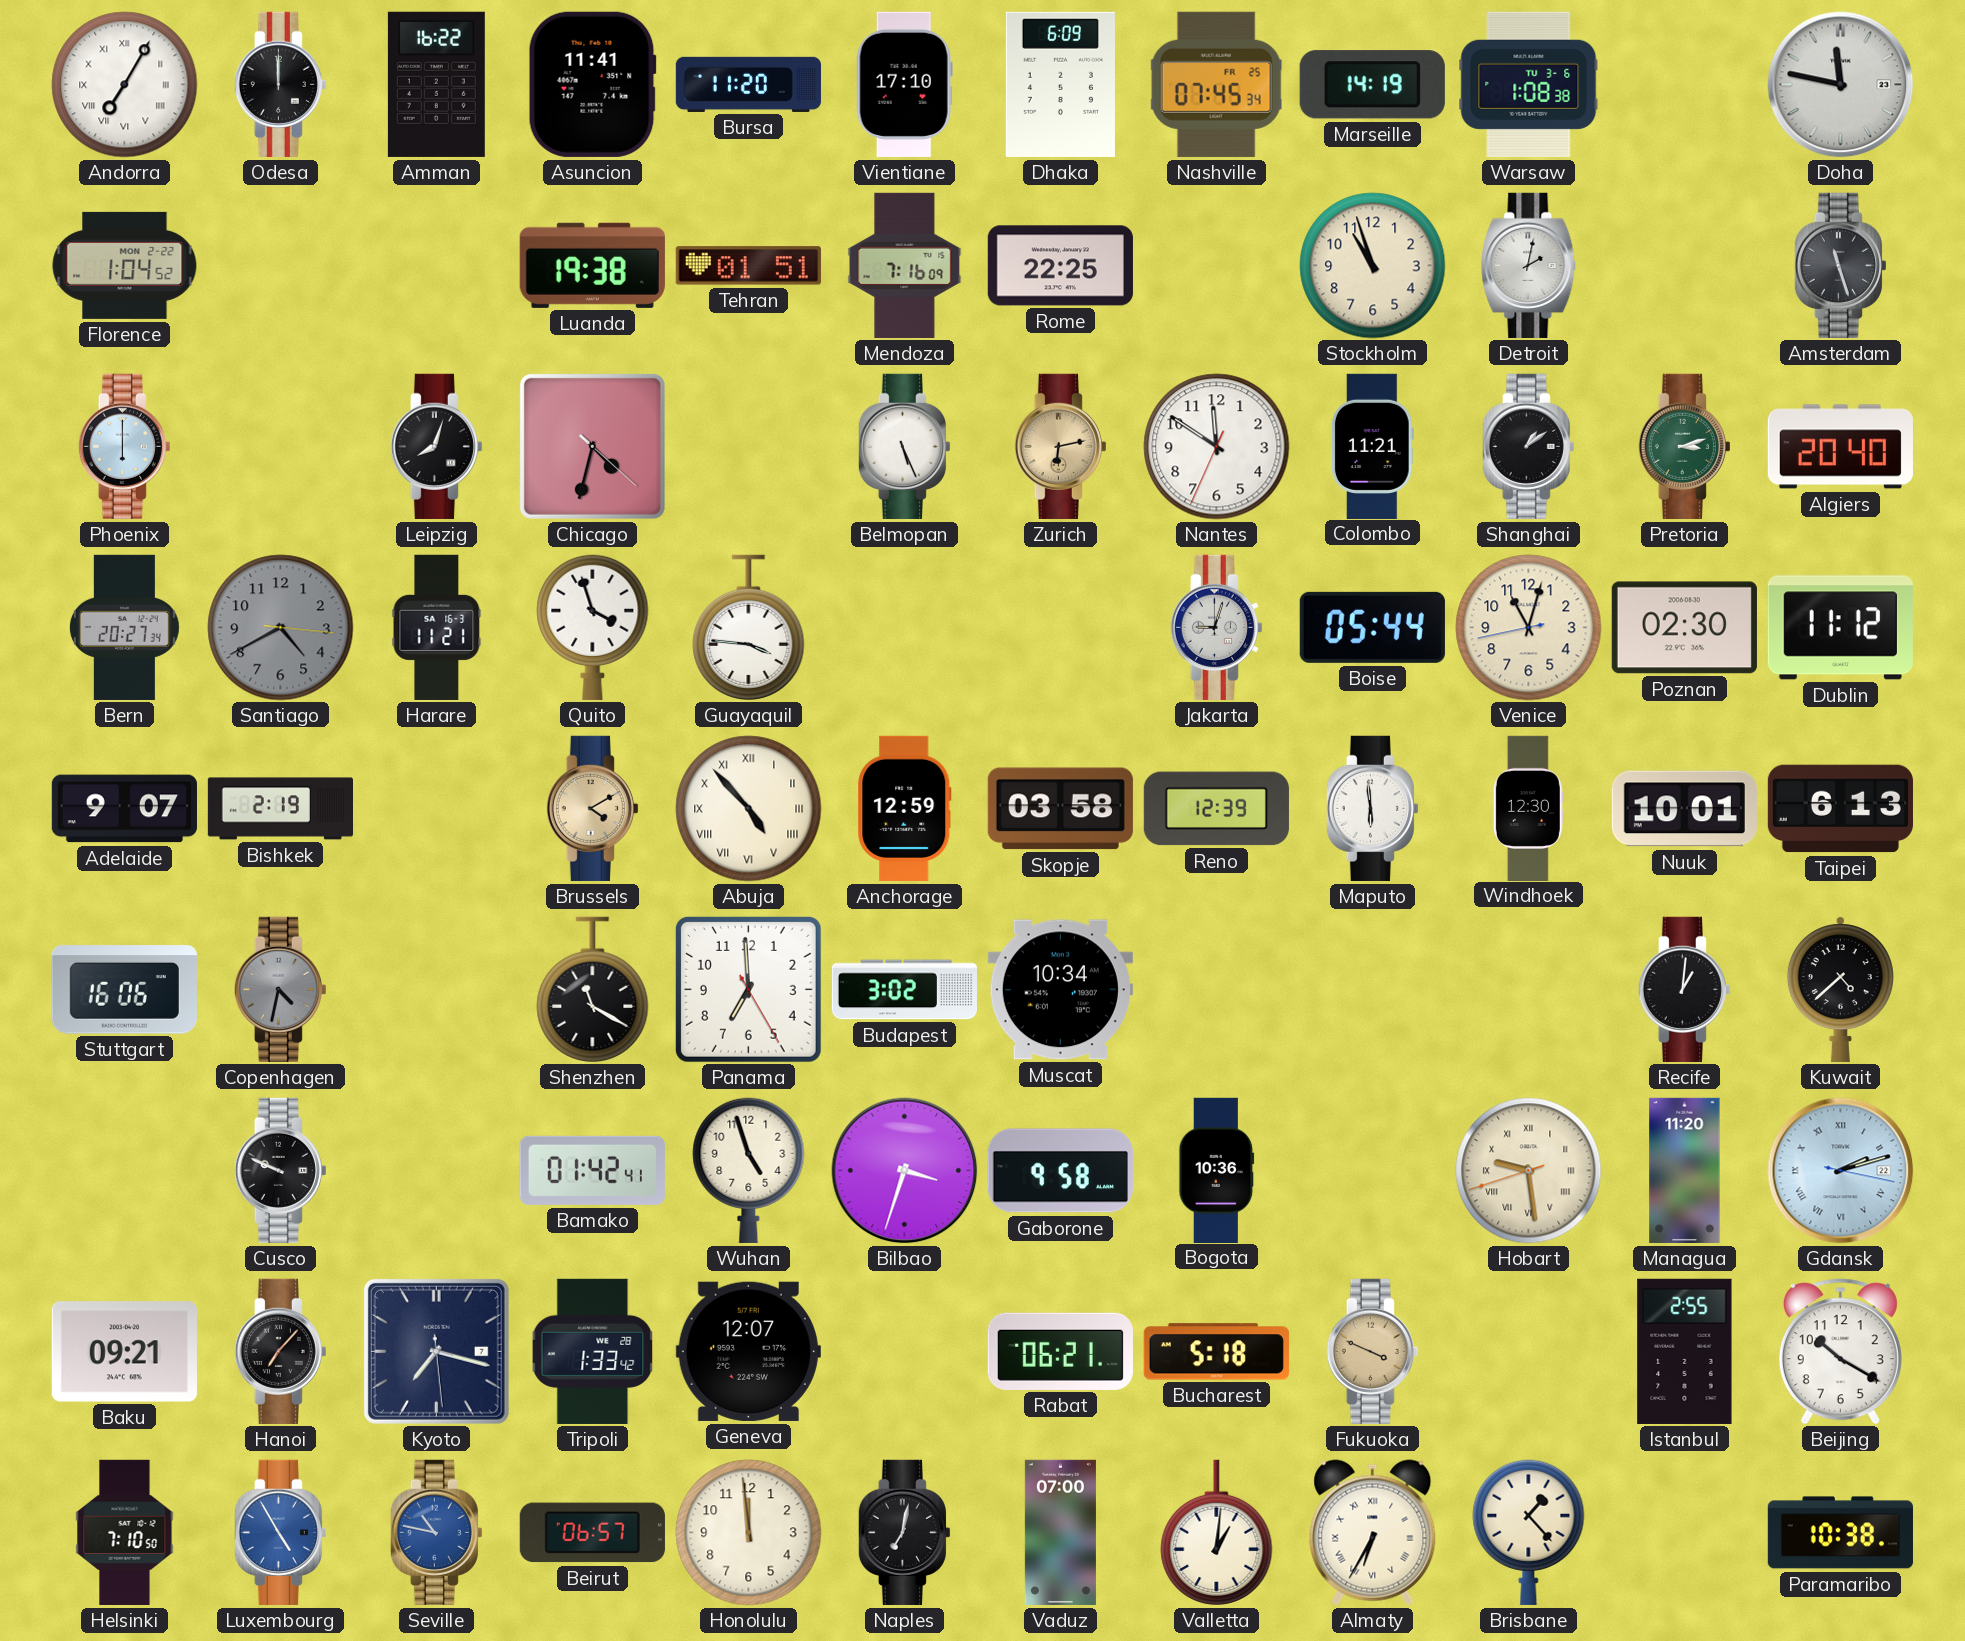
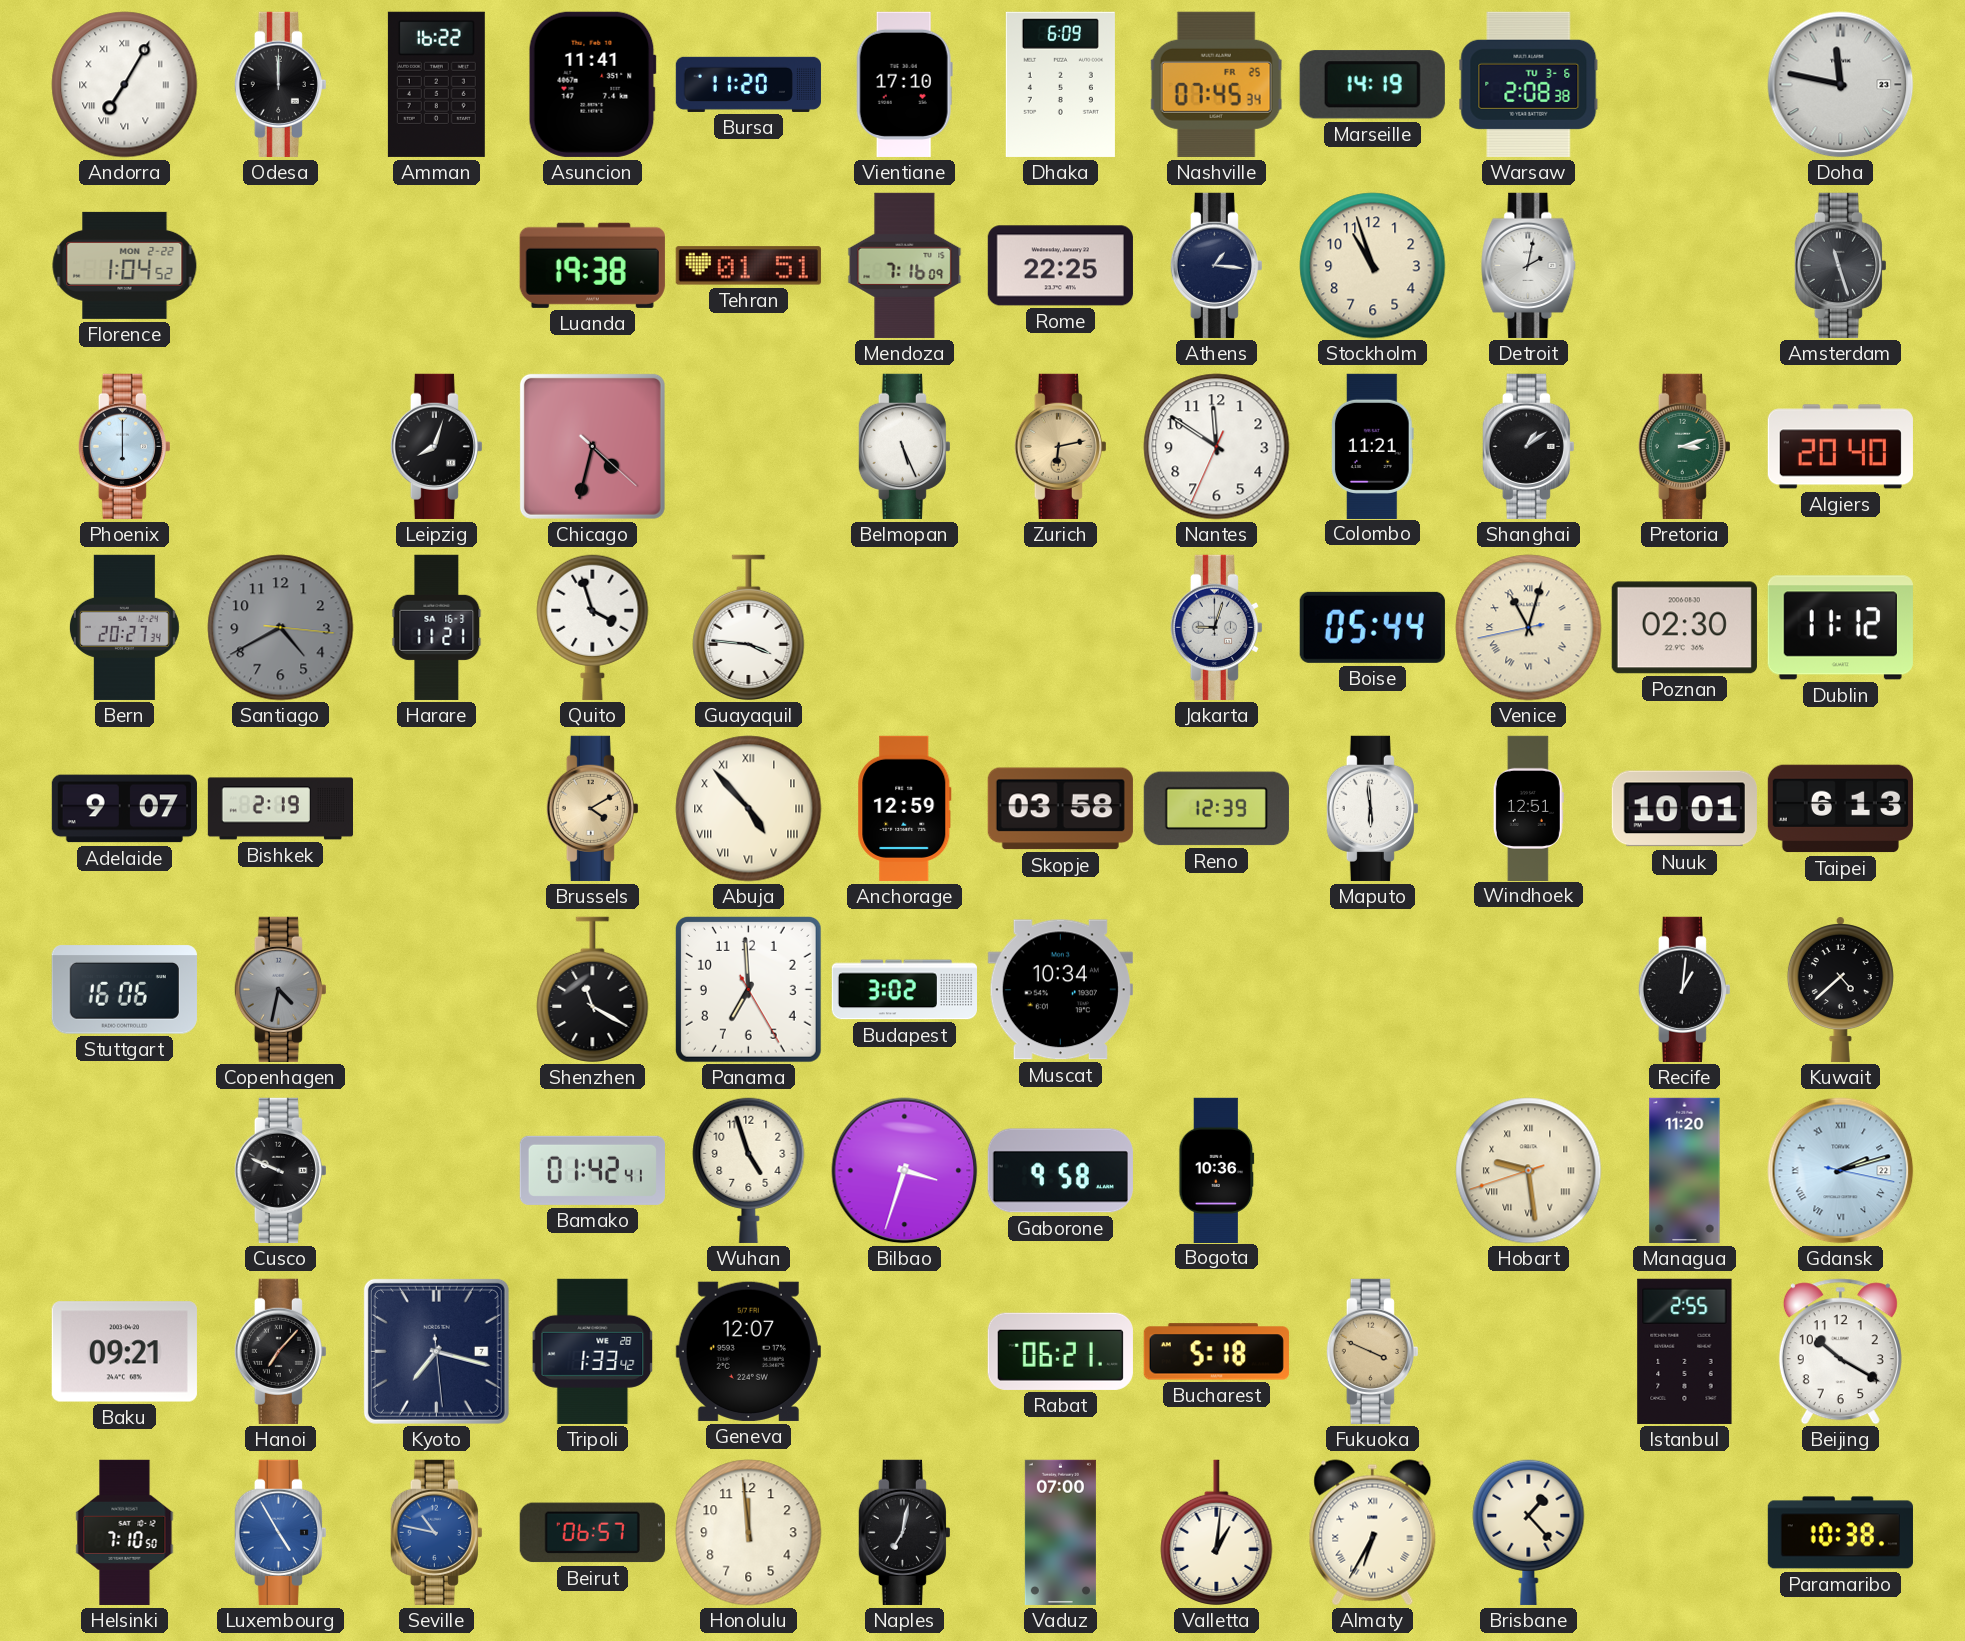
Warsaw: 1:08 -> 2:08
Athens: none -> 1:16
Venice numerals: Arabic -> Roman
Windhoek: 12:30 -> 12:51
